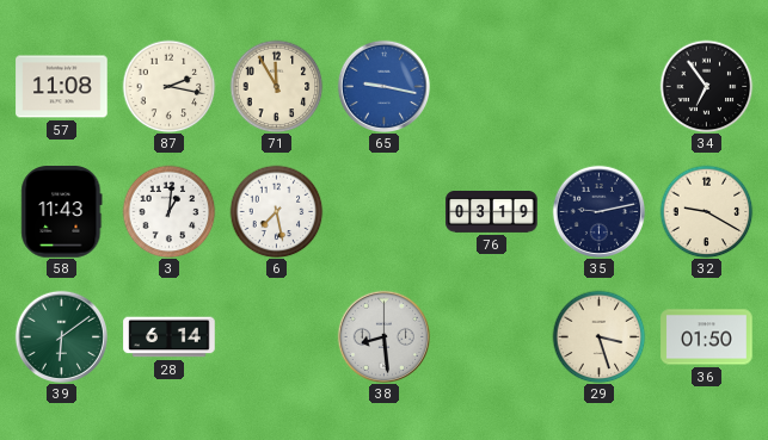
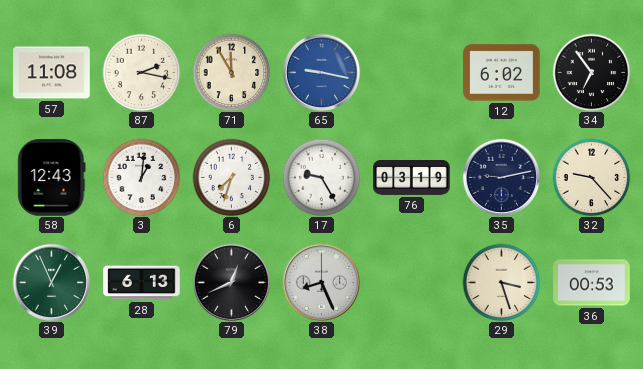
12: none -> 6:02
58: 11:43 -> 12:43
6: 7:28 -> 7:33
17: none -> 9:25
32: 9:20 -> 9:23
39: 6:09 -> 12:56
28: 6:14 -> 6:13
79: none -> 12:41
38: 8:29 -> 8:26
36: 01:50 -> 00:53
